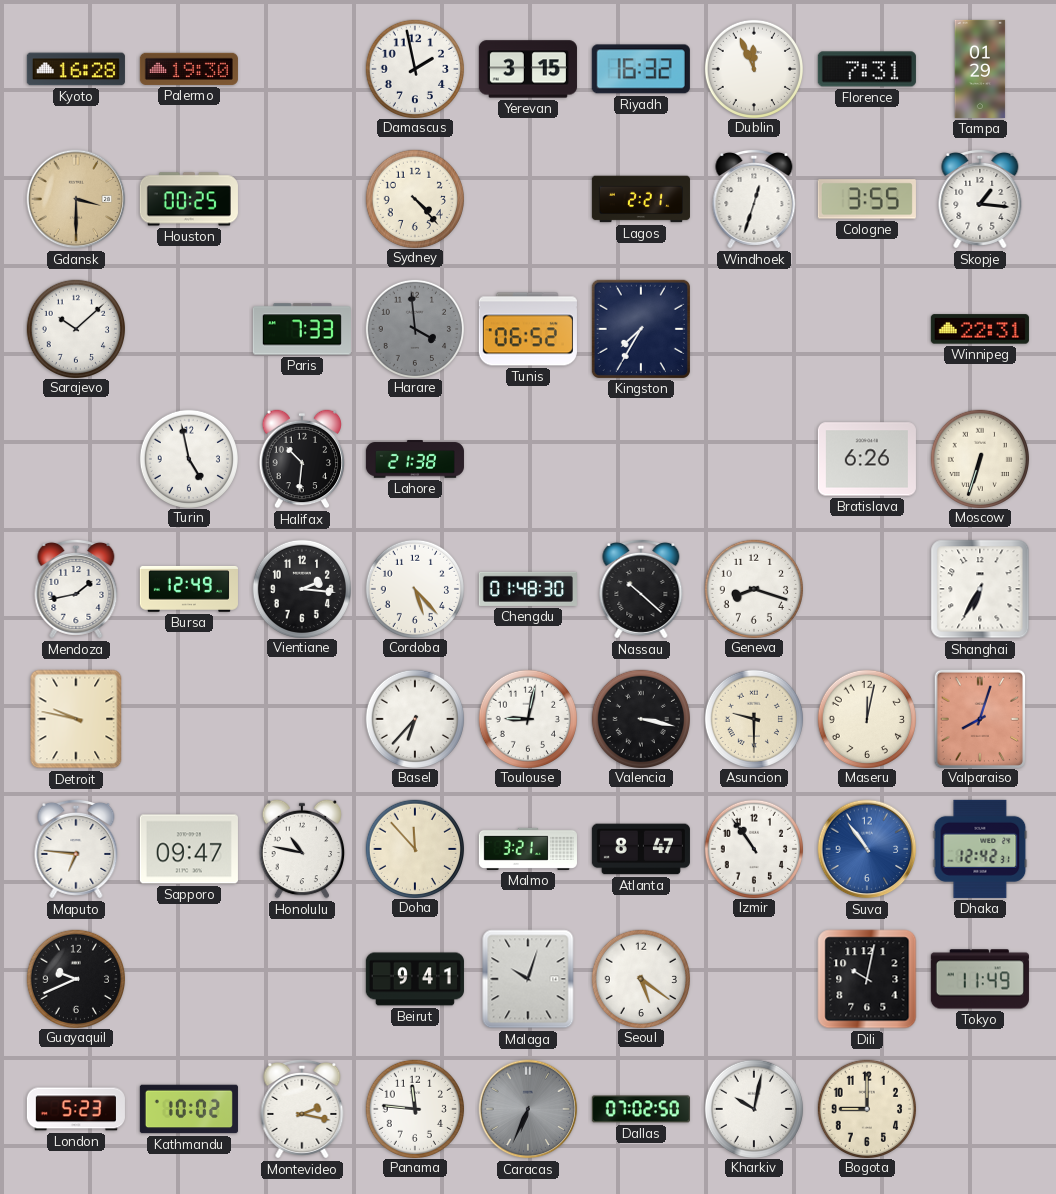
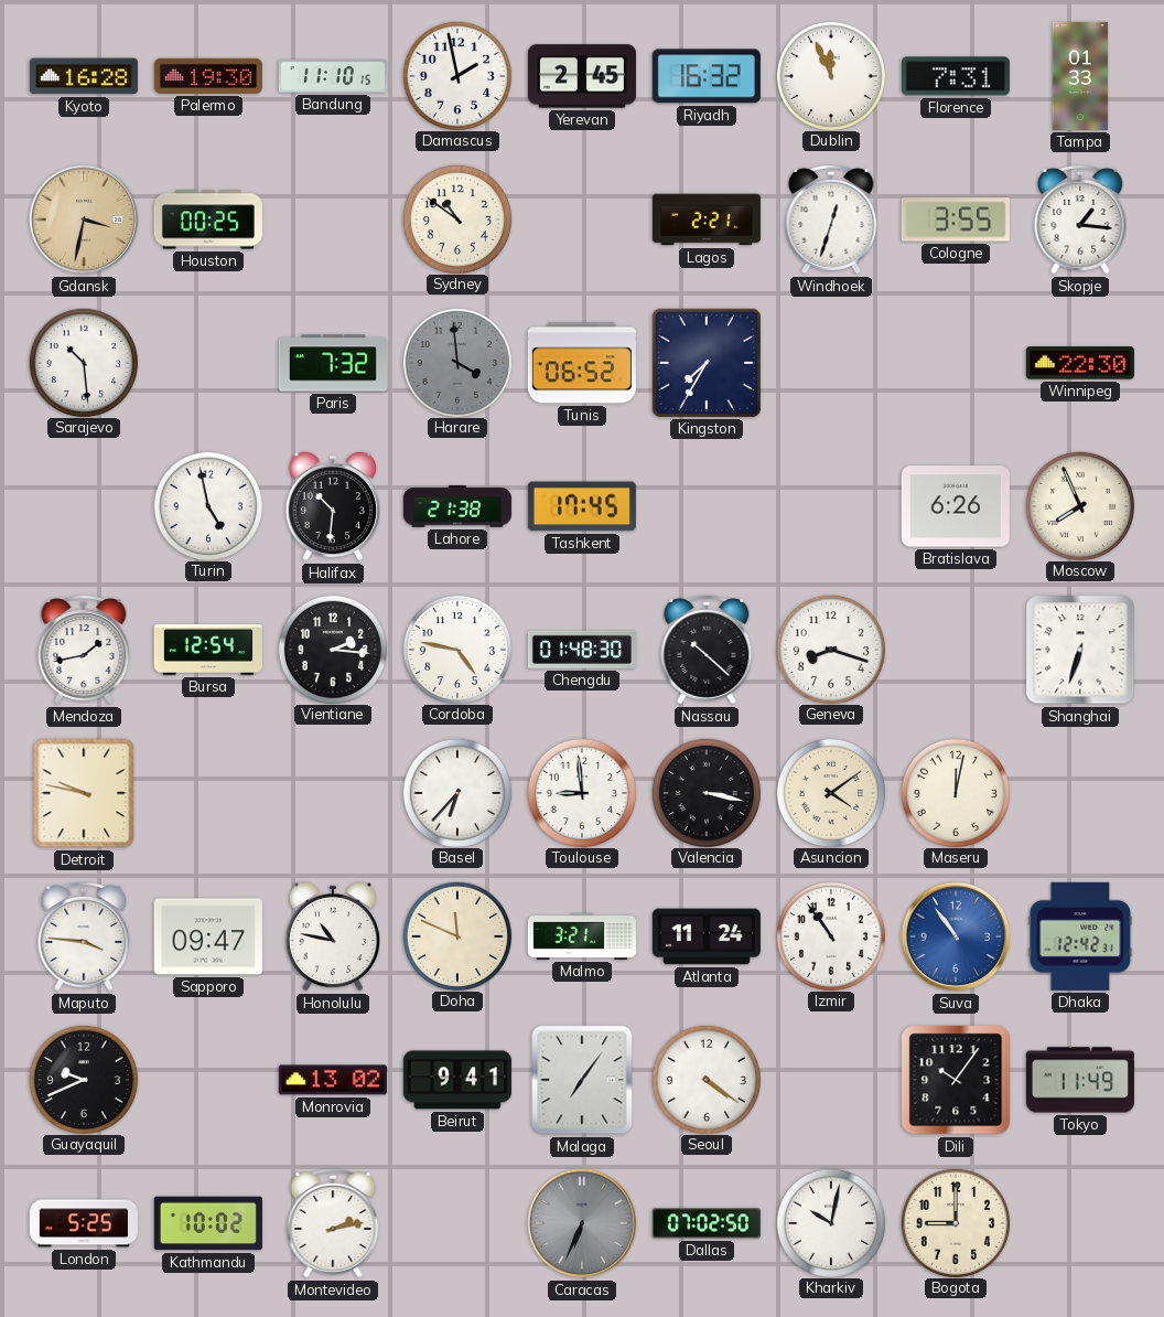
Bandung: none -> 11:10
Yerevan: 3:15 -> 2:45
Tampa: 01:29 -> 01:33
Gdansk: 3:30 -> 3:32
Sydney: 4:23 -> 10:51
Sarajevo: 10:08 -> 10:29
Paris: 7:33 -> 7:32
Winnipeg: 22:31 -> 22:30
Tashkent: none -> 17:45
Moscow: 6:33 -> 7:56
Bursa: 12:49 -> 12:54
Cordoba: 5:23 -> 4:47
Shanghai: 6:35 -> 6:33
Toulouse: 9:02 -> 8:59
Asuncion: 9:30 -> 4:09
Valparaiso: 8:03 -> none
Maputo: 6:46 -> 3:46
Doha: 11:53 -> 11:49
Atlanta: 8:47 -> 11:24
Monrovia: none -> 13:02
Malaga: 10:03 -> 7:06
Seoul: 5:21 -> 4:21
Dili: 10:02 -> 10:06
London: 5:23 -> 5:25
Montevideo: 2:17 -> 2:13
Panama: 11:46 -> none
